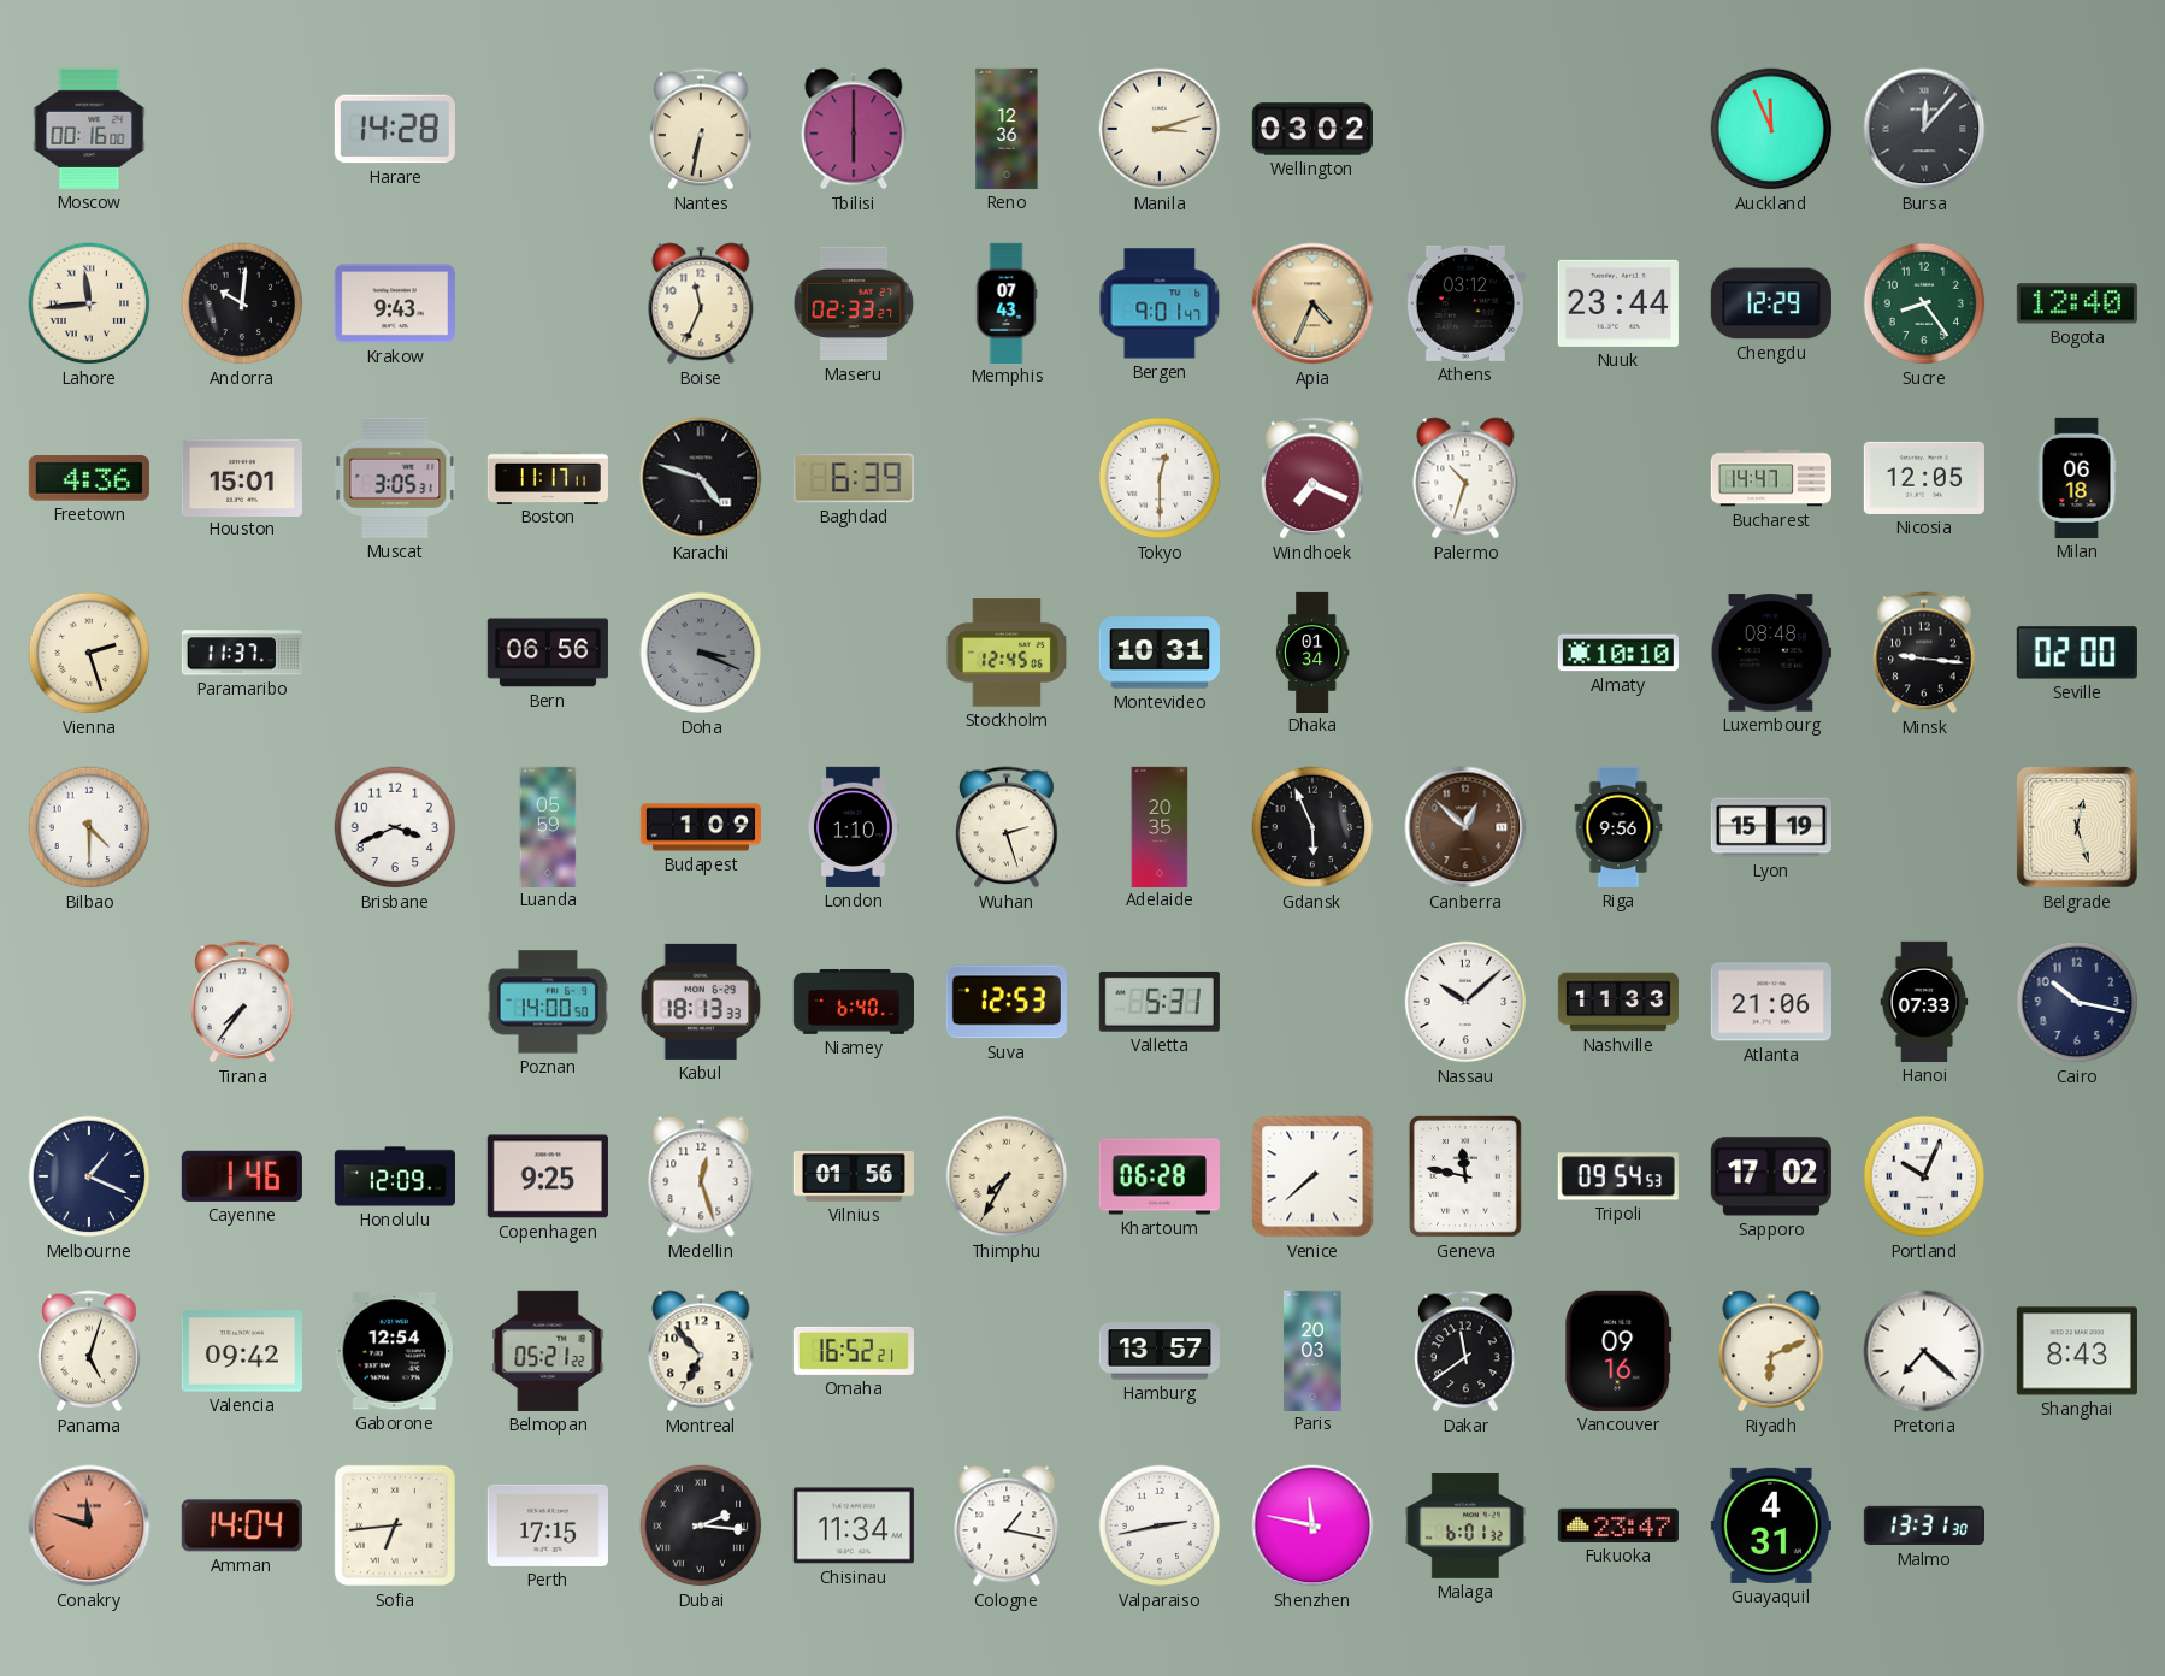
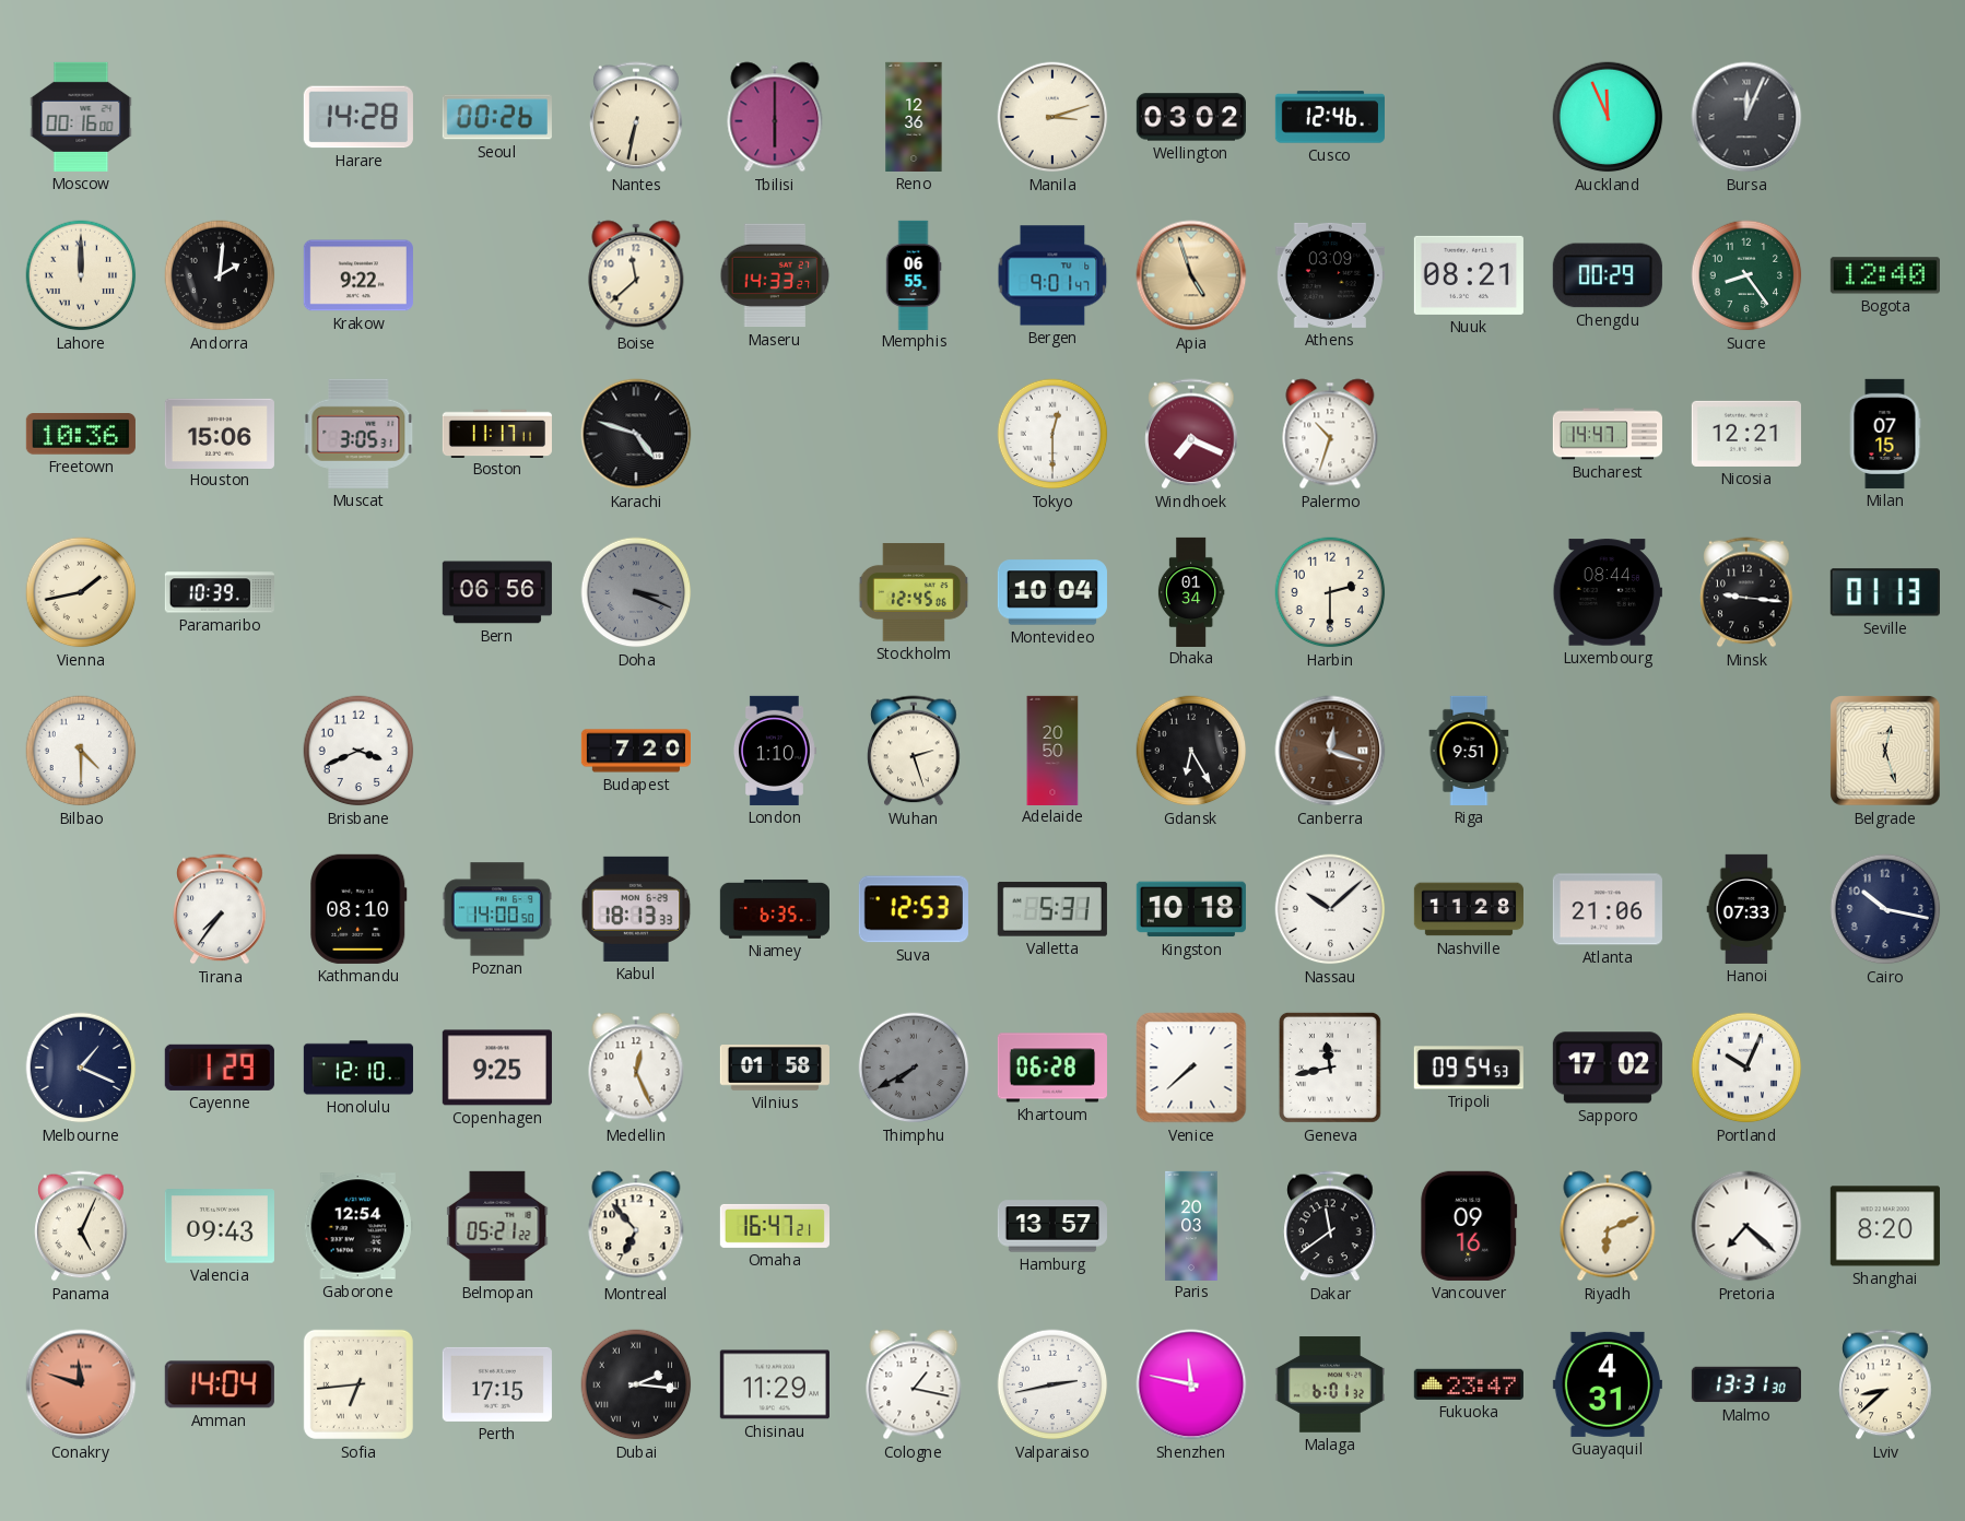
Seoul: none -> 00:26
Cusco: none -> 12:46
Bursa: 12:07 -> 12:04
Lahore: 11:44 -> 12:00
Andorra: 10:01 -> 2:01
Krakow: 9:43 -> 9:22
Boise: 11:34 -> 11:38
Maseru: 02:33 -> 14:33
Memphis: 07:43 -> 06:55
Apia: 4:34 -> 4:57
Athens: 03:12 -> 03:09
Nuuk: 23:44 -> 08:21
Chengdu: 12:29 -> 00:29
Freetown: 4:36 -> 10:36
Houston: 15:01 -> 15:06
Baghdad: 6:39 -> none
Nicosia: 12:05 -> 12:21
Milan: 06:18 -> 07:15
Vienna: 2:27 -> 1:43
Paramaribo: 11:37 -> 10:39
Montevideo: 10:31 -> 10:04
Harbin: none -> 2:30
Almaty: 10:10 -> none
Luxembourg: 08:48 -> 08:44
Seville: 02:00 -> 01:13
Luanda: 05:59 -> none
Budapest: 1:09 -> 7:20
Adelaide: 20:35 -> 20:50
Gdansk: 5:56 -> 6:25
Canberra: 12:52 -> 12:18
Riga: 9:56 -> 9:51
Lyon: 15:19 -> none
Kathmandu: none -> 08:10
Niamey: 6:40 -> 6:35
Kingston: none -> 10:18
Nashville: 11:33 -> 11:28
Cayenne: 1:46 -> 1:29
Honolulu: 12:09 -> 12:10
Medellin: 12:27 -> 12:26
Vilnius: 01:56 -> 01:58
Thimphu: 7:35 -> 7:40
Thimphu dial: cream -> grey
Geneva: 11:47 -> 11:43
Panama: 5:03 -> 5:04
Valencia: 09:42 -> 09:43
Omaha: 16:52 -> 16:47
Shanghai: 8:43 -> 8:20
Chisinau: 11:34 -> 11:29
Lviv: none -> 8:38
